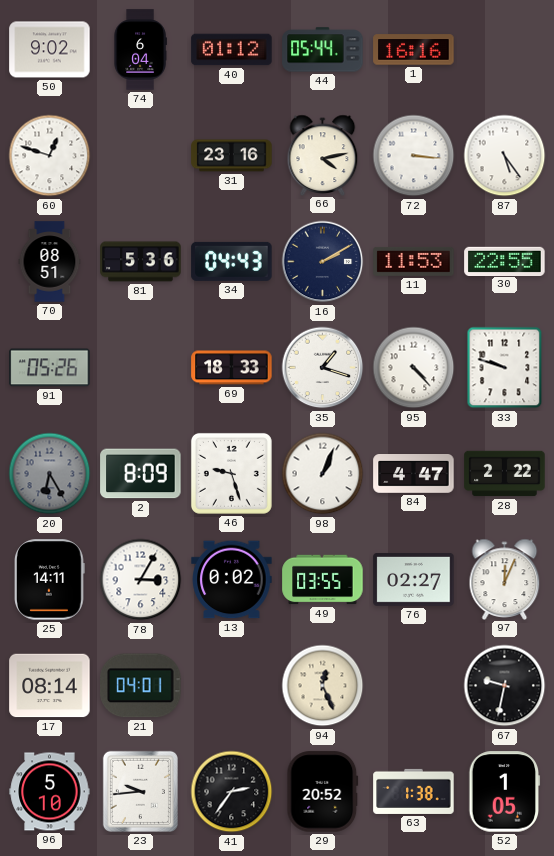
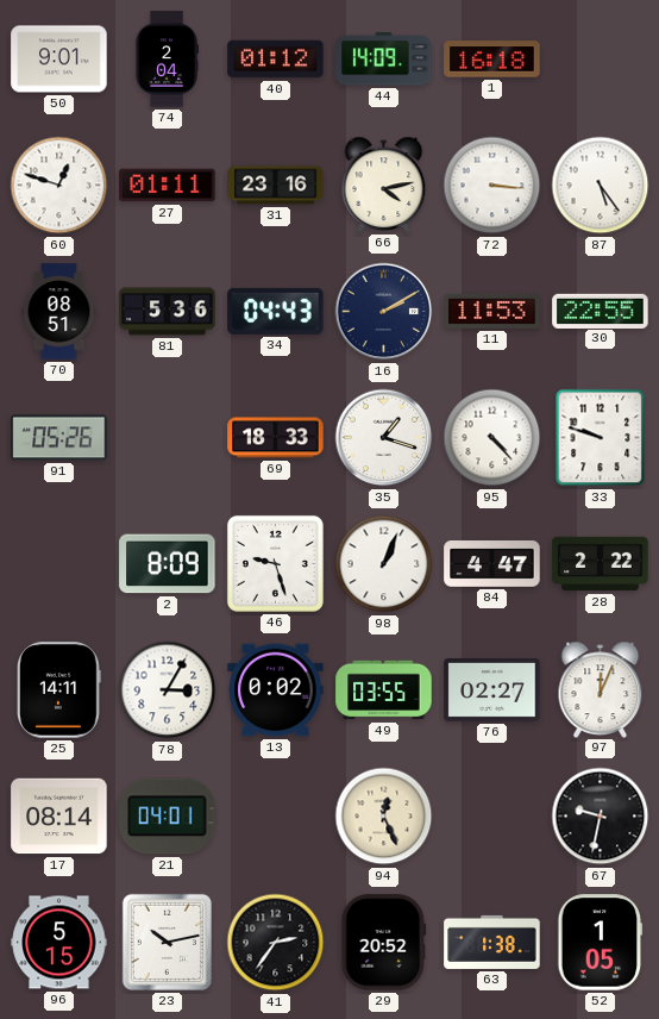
50: 9:02 -> 9:01
74: 6:04 -> 2:04
44: 05:44 -> 14:09
1: 16:16 -> 16:18
27: none -> 01:11
20: 6:25 -> none
96: 5:10 -> 5:15
23: 9:44 -> 10:13
